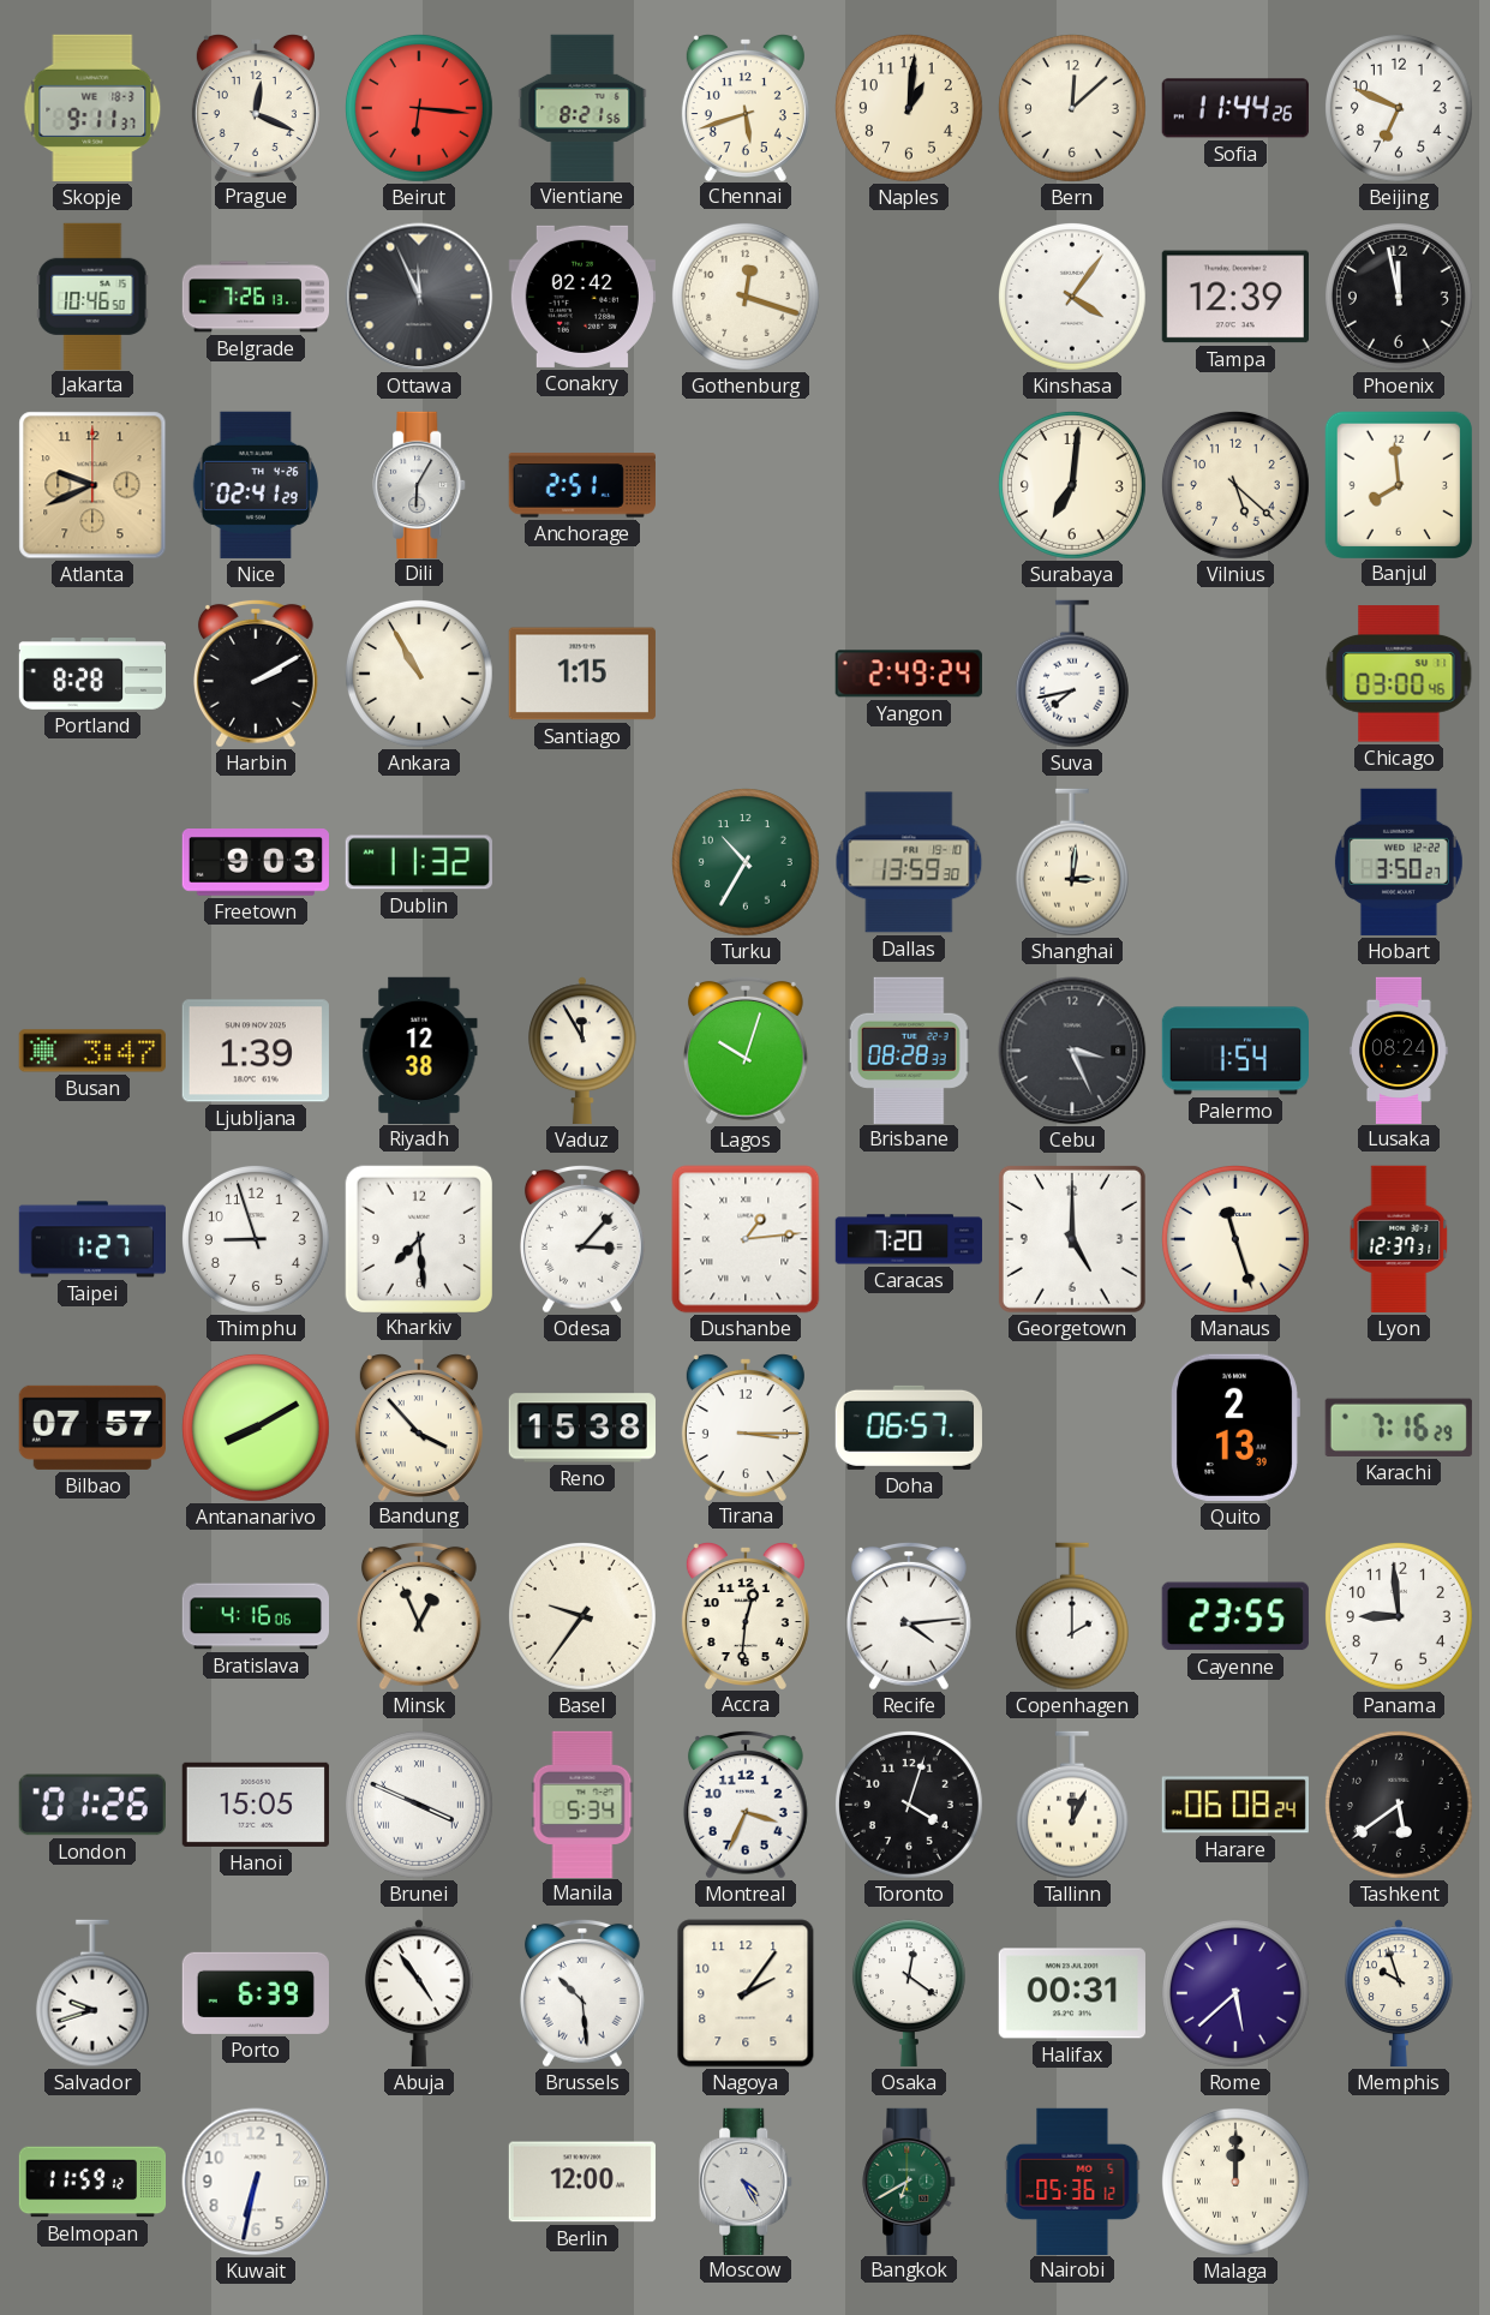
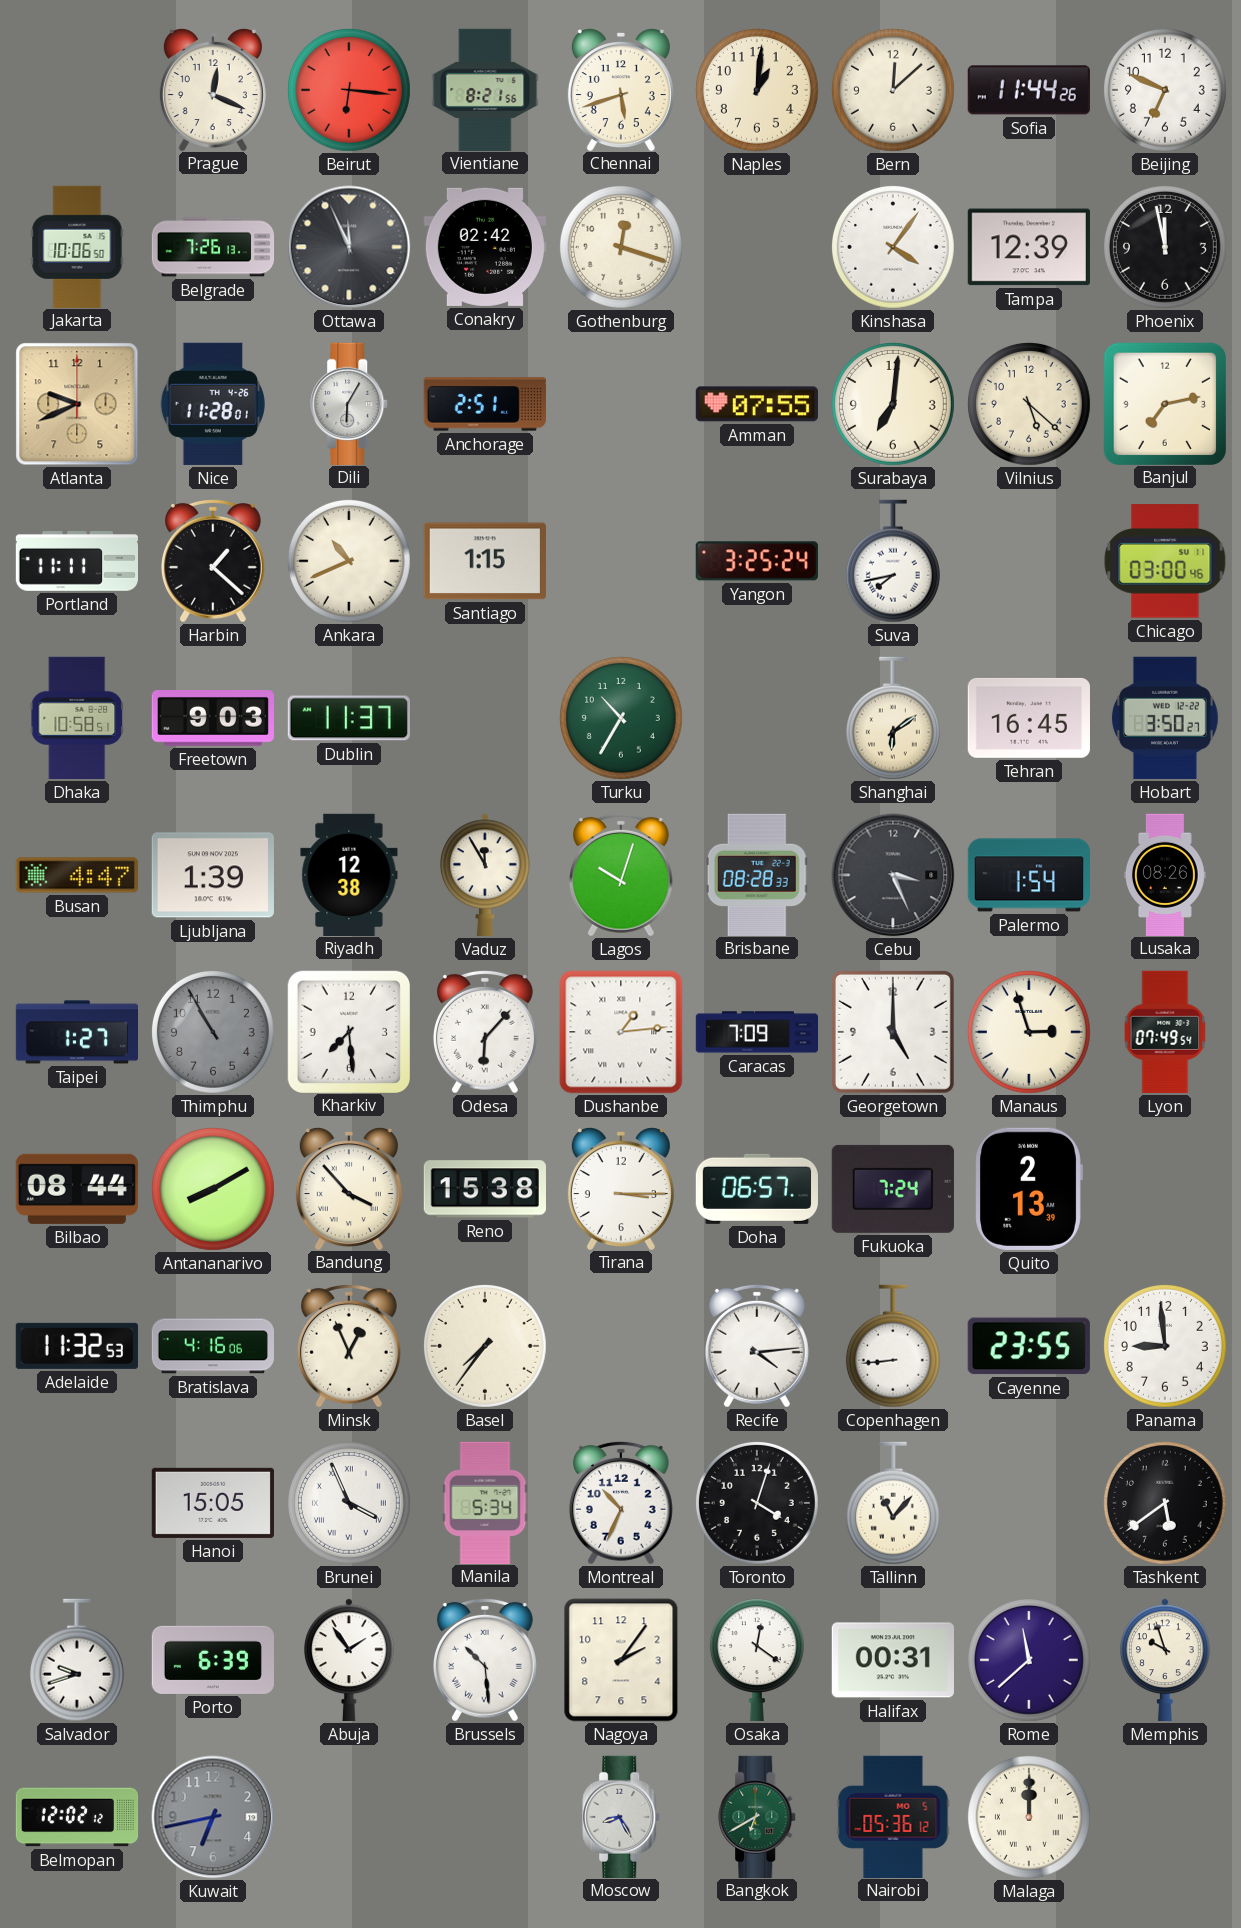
Skopje: 9:11 -> none
Jakarta: 10:46 -> 10:06
Nice: 02:41 -> 11:28
Amman: none -> 07:55
Banjul: 7:59 -> 7:13
Portland: 8:28 -> 11:11
Harbin: 2:10 -> 1:22
Ankara: 10:55 -> 10:41
Yangon: 2:49 -> 3:25
Dhaka: none -> 10:58
Dublin: 11:32 -> 11:37
Dallas: 13:59 -> none
Shanghai: 3:01 -> 6:09
Tehran: none -> 16:45
Busan: 3:47 -> 4:47
Lusaka: 08:24 -> 08:26
Thimphu: 8:57 -> 10:55
Thimphu dial: white -> grey
Odesa: 3:07 -> 6:07
Caracas: 7:20 -> 7:09
Manaus: 11:27 -> 2:57
Lyon: 12:37 -> 07:49
Bilbao: 07:57 -> 08:44
Fukuoka: none -> 7:24
Karachi: 7:16 -> none
Adelaide: none -> 11:32
Basel: 9:36 -> 7:36
Accra: 12:31 -> none
Copenhagen: 2:00 -> 8:44
London: 01:26 -> none
Brunei: 3:49 -> 3:56
Montreal: 3:34 -> 10:34
Tallinn: 12:04 -> 11:07
Harare: 06:08 -> none
Abuja: 4:54 -> 1:54
Rome: 5:38 -> 11:38
Belmopan: 11:59 -> 12:02
Kuwait: 6:32 -> 6:43
Kuwait dial: white -> grey
Berlin: 12:00 -> none
Moscow: 4:25 -> 8:25
